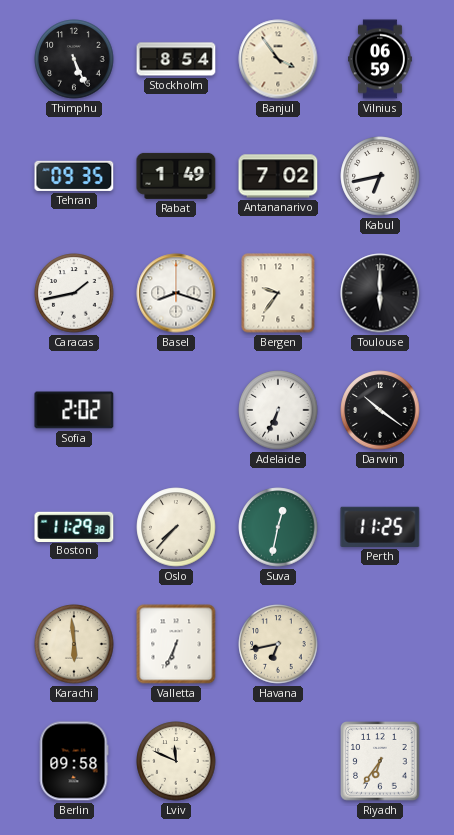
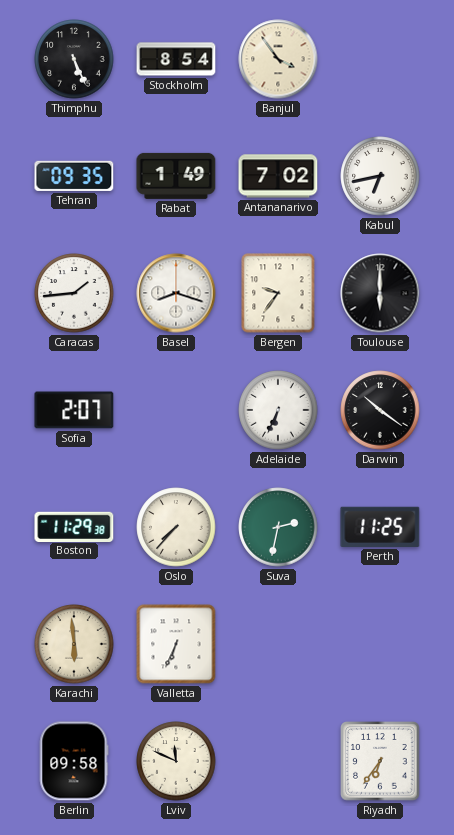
Vilnius: 06:59 -> none
Caracas: 1:43 -> 1:44
Sofia: 2:02 -> 2:07
Suva: 12:32 -> 2:32
Havana: 6:43 -> none
